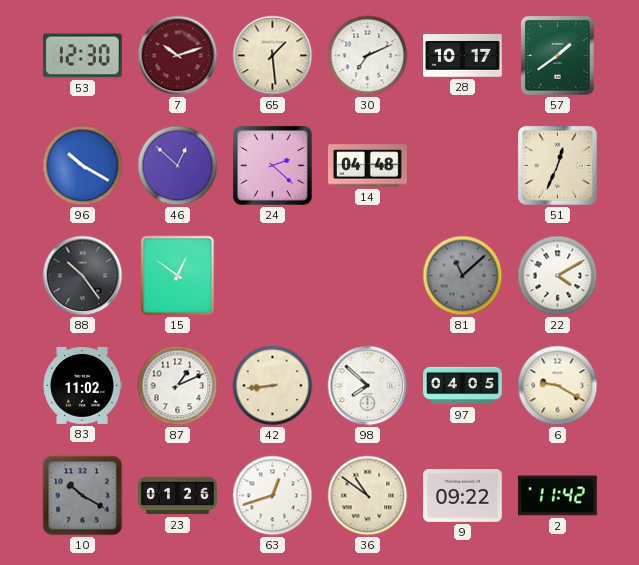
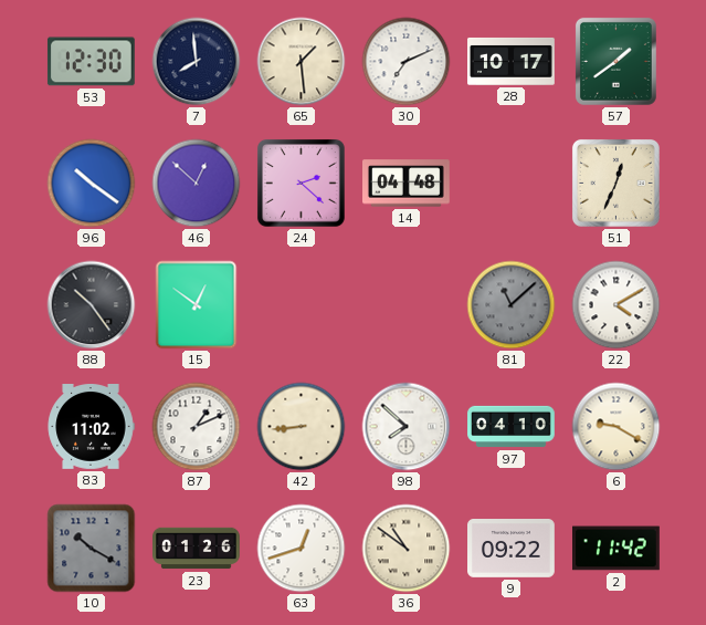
7: 10:12 -> 7:59
7 dial: burgundy -> navy
96: 10:20 -> 10:21
97: 04:05 -> 04:10
